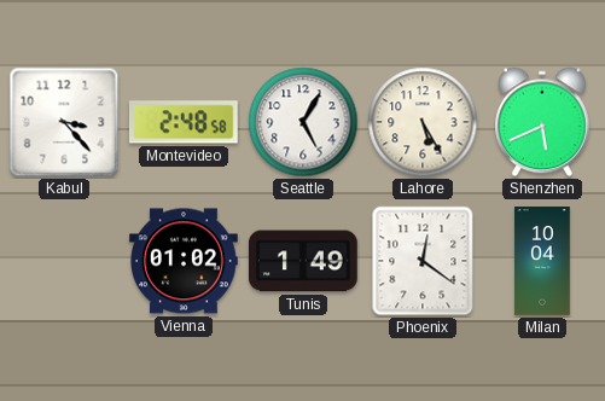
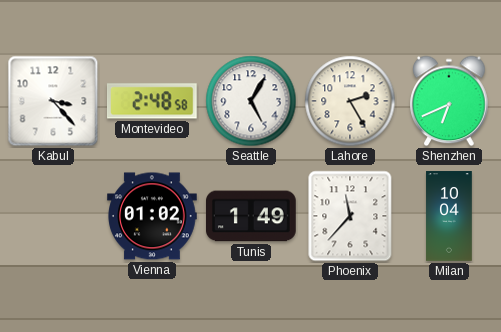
Lahore: 5:25 -> 2:25
Shenzhen: 5:41 -> 6:41
Phoenix: 12:21 -> 11:37
